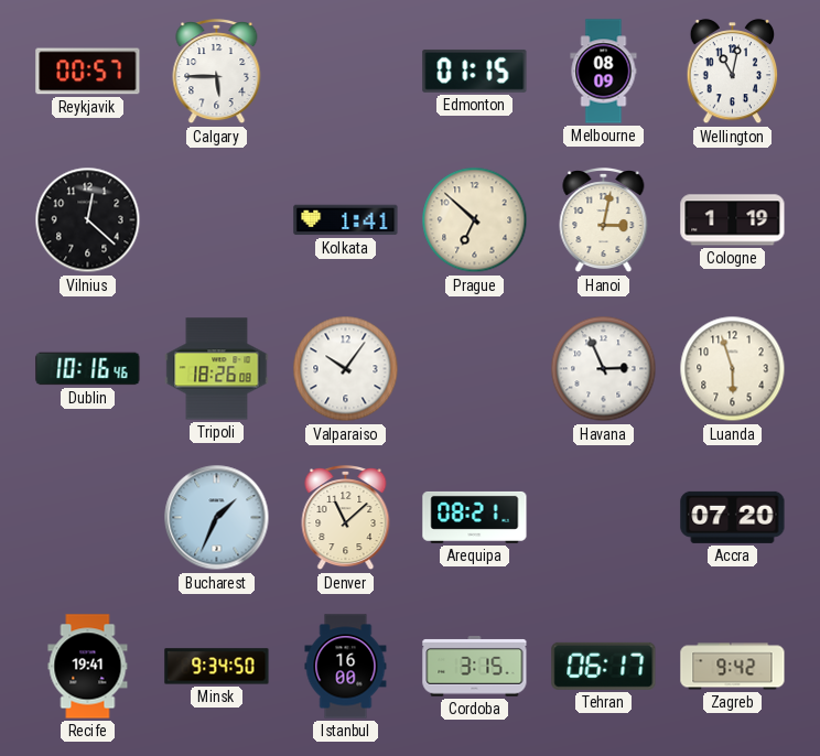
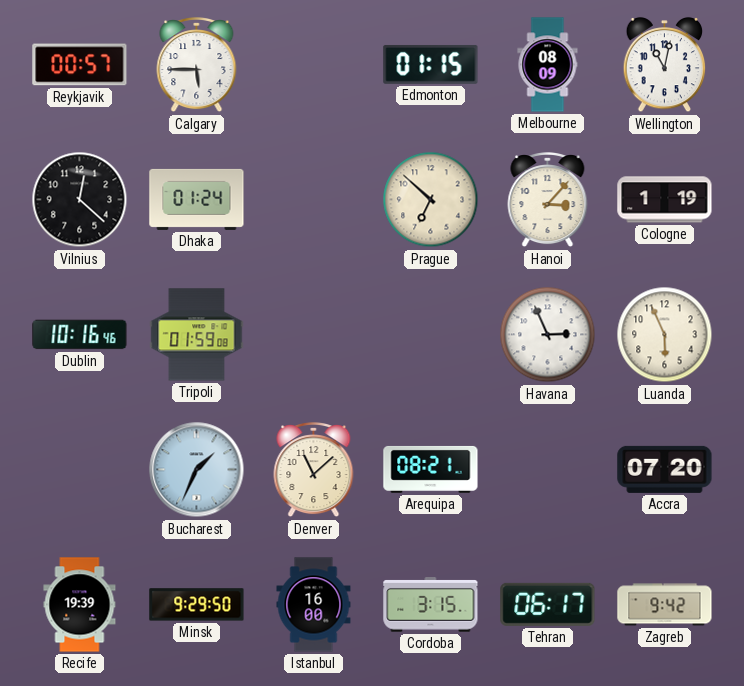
Dhaka: none -> 01:24
Kolkata: 1:41 -> none
Hanoi: 3:02 -> 3:07
Tripoli: 18:26 -> 01:59
Valparaiso: 10:06 -> none
Luanda: 5:57 -> 5:56
Recife: 19:41 -> 19:39
Minsk: 9:34 -> 9:29
